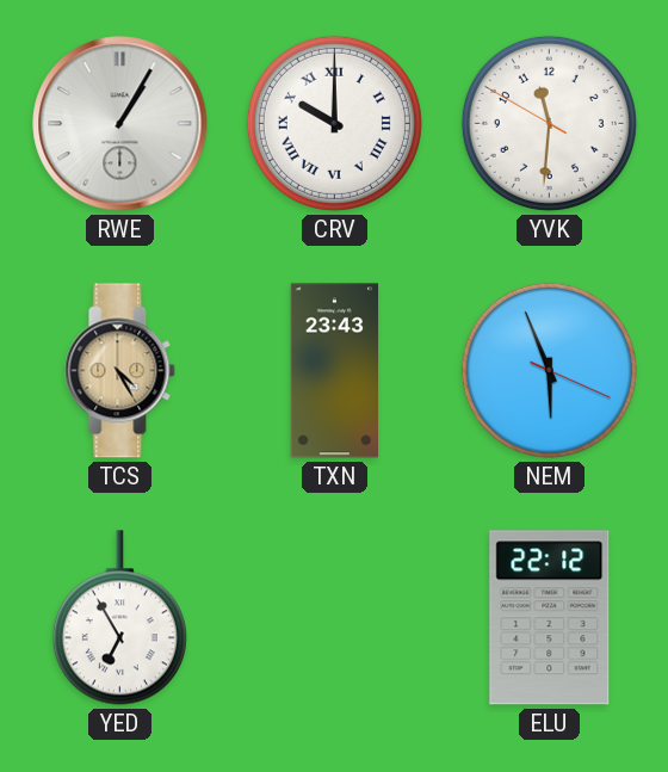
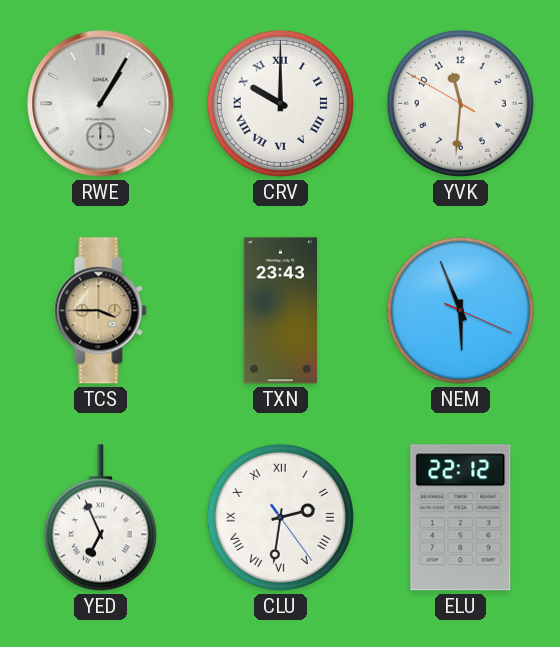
TCS: 4:25 -> 3:45
YED: 6:55 -> 6:56
CLU: none -> 2:31
